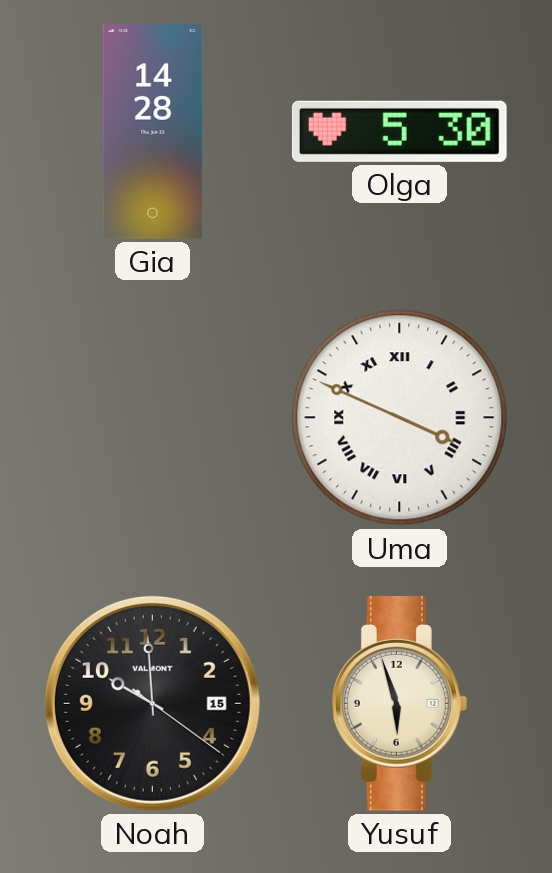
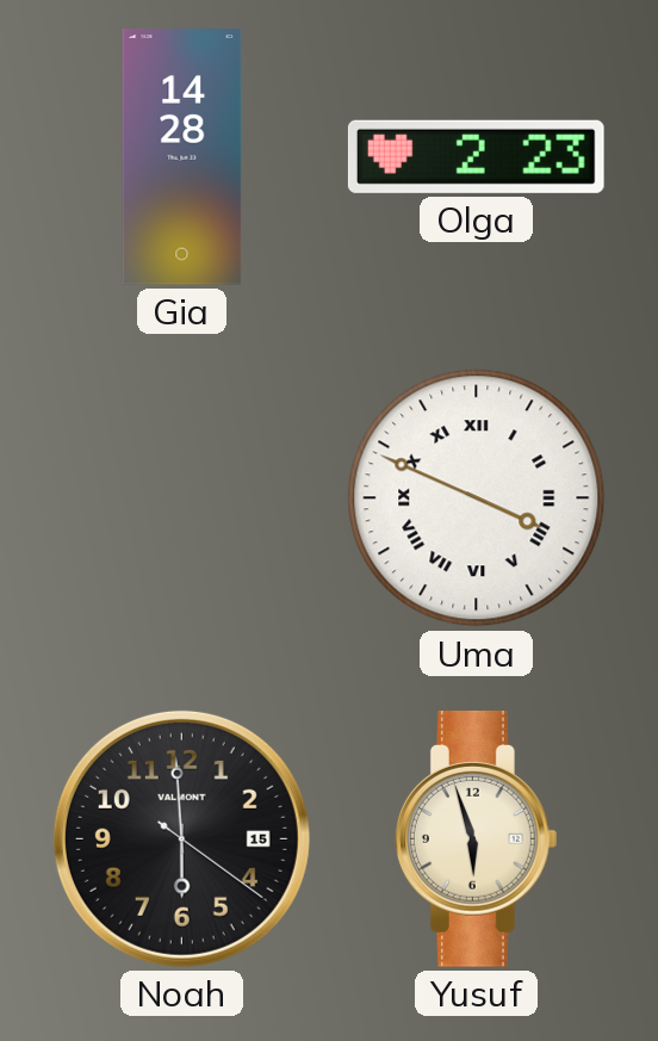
Olga: 5:30 -> 2:23
Noah: 9:59 -> 5:59
